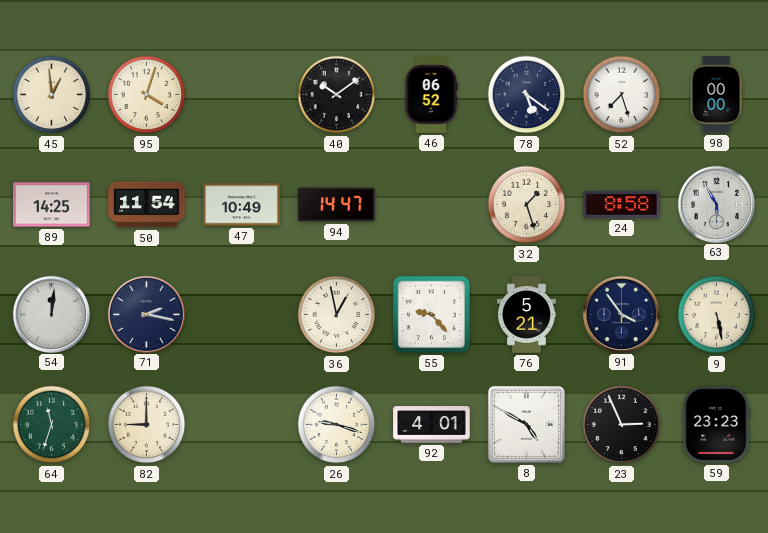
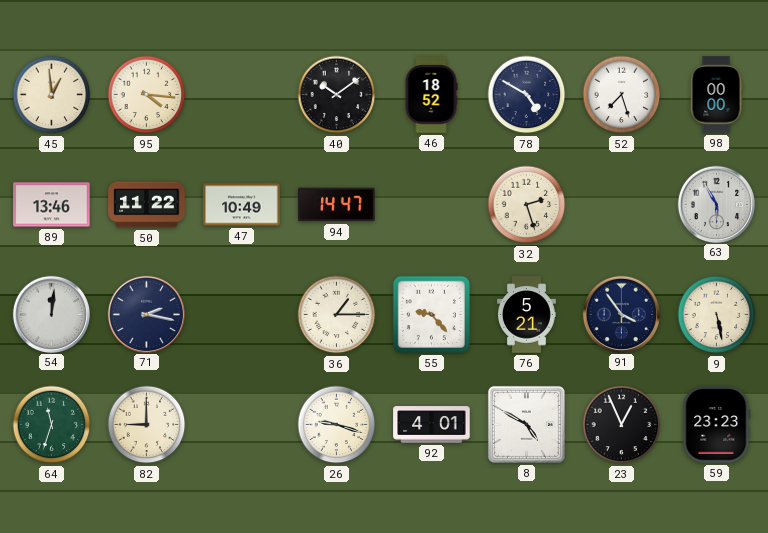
95: 4:03 -> 4:16
46: 06:52 -> 18:52
78: 5:21 -> 4:50
89: 14:25 -> 13:46
50: 11:54 -> 11:22
32: 1:27 -> 2:27
24: 8:58 -> none
36: 12:58 -> 1:15
23: 2:56 -> 12:56
